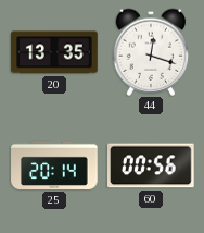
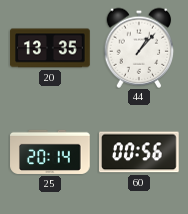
44: 12:18 -> 1:07
